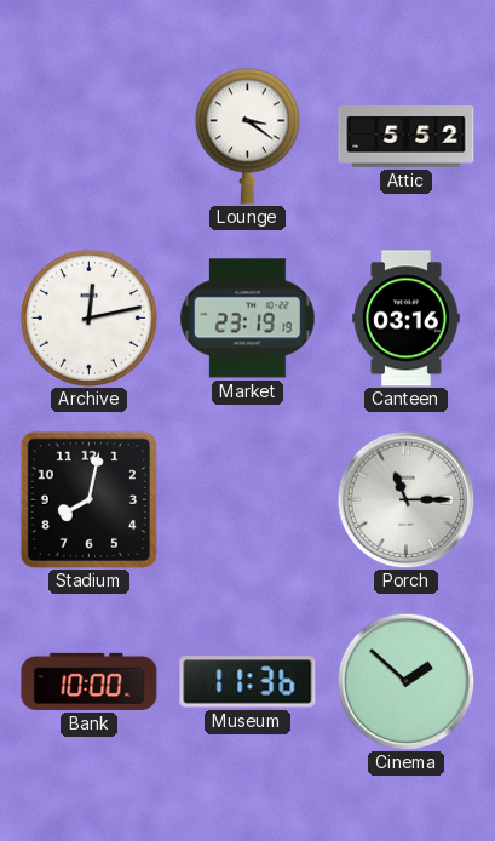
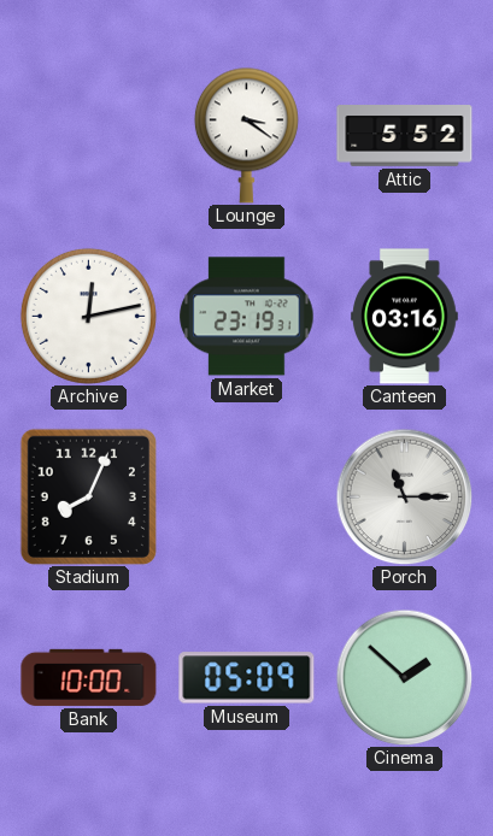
Market: 23:19:19 -> 23:19:31
Stadium: 8:02 -> 8:04
Museum: 11:36 -> 05:09
